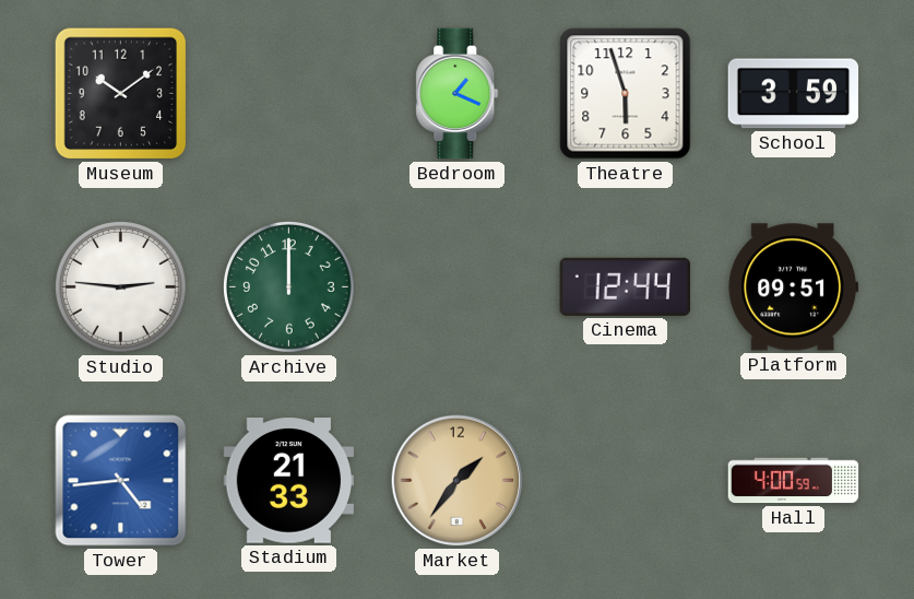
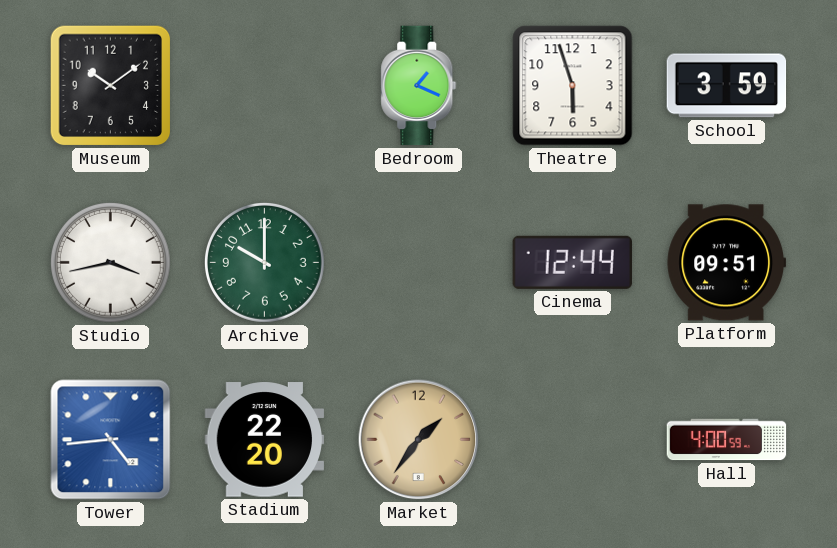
Studio: 2:46 -> 3:43
Archive: 12:00 -> 10:00
Stadium: 21:33 -> 22:20
